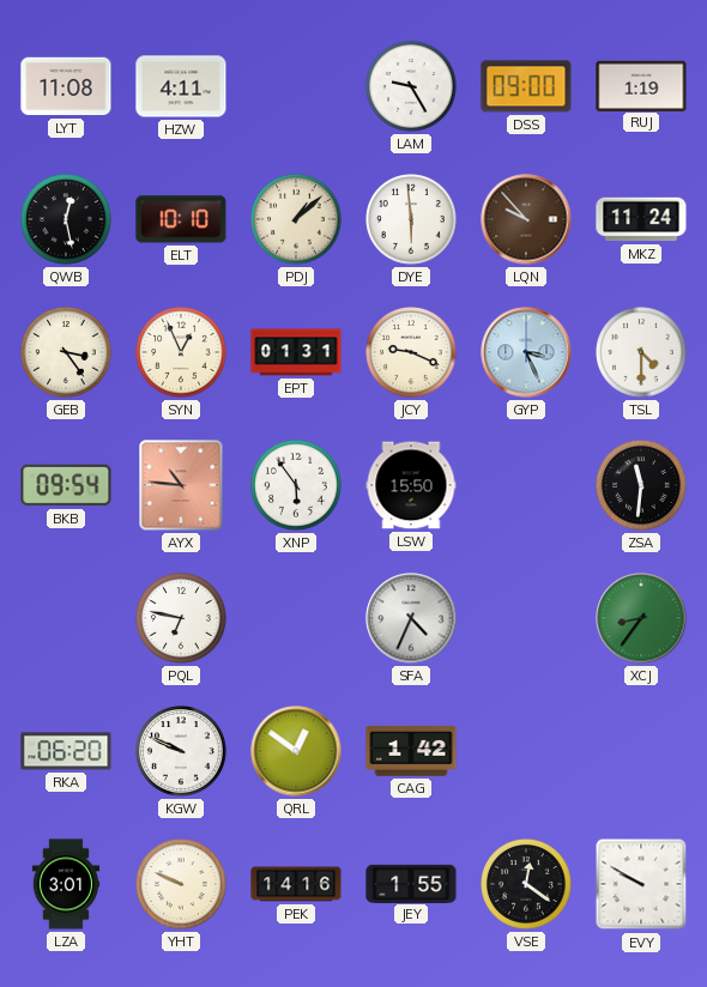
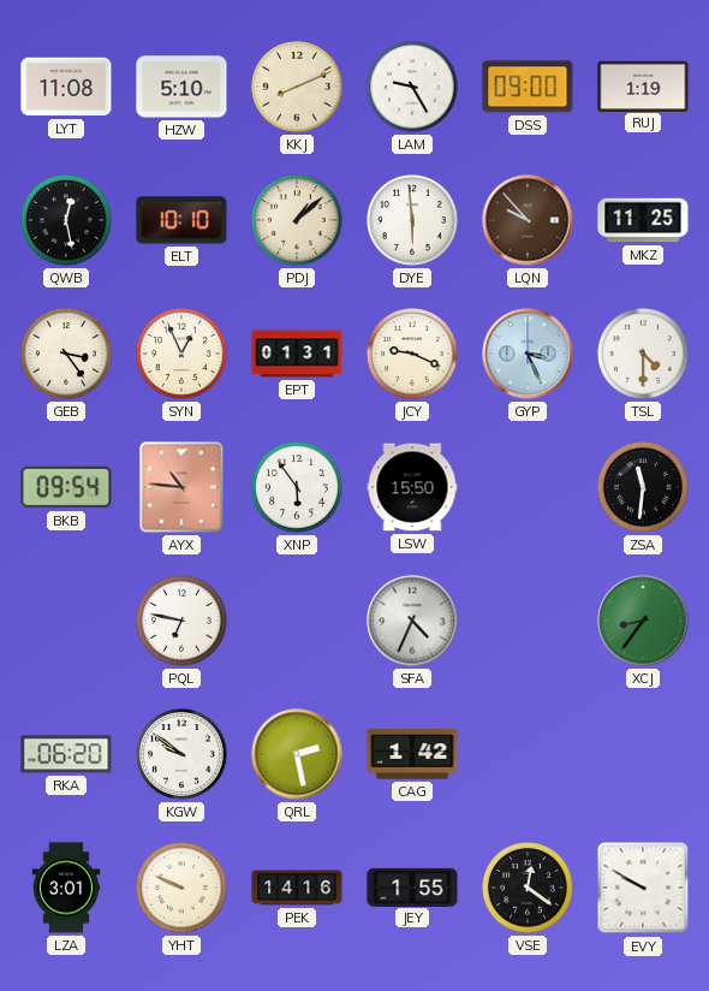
HZW: 4:11 -> 5:10
KKJ: none -> 8:11
MKZ: 11:24 -> 11:25
KGW: 9:49 -> 9:51
QRL: 12:51 -> 2:28
